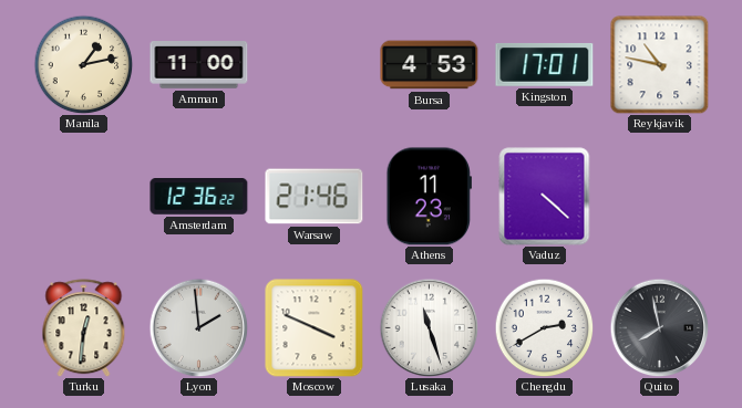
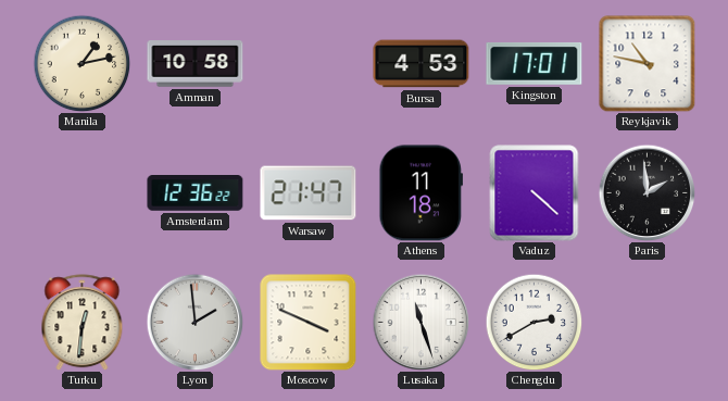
Amman: 11:00 -> 10:58
Warsaw: 21:46 -> 21:47
Athens: 11:23 -> 11:18
Paris: none -> 1:59
Quito: 7:58 -> none
